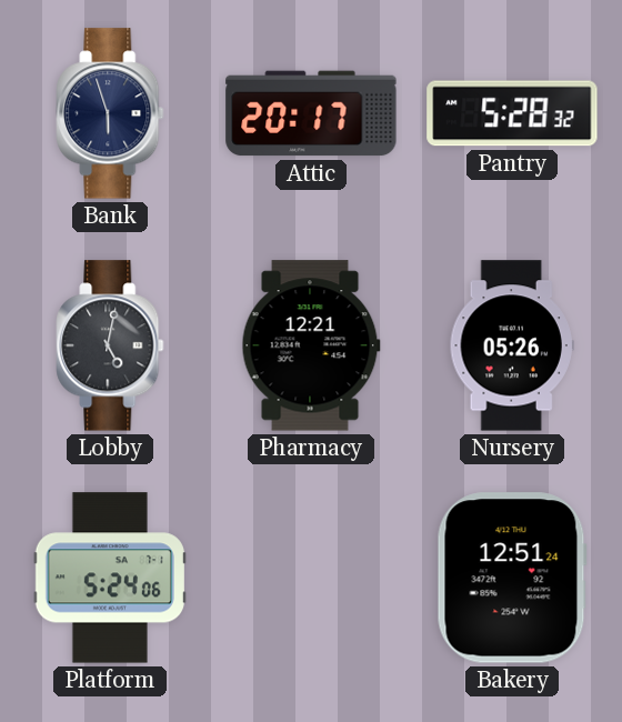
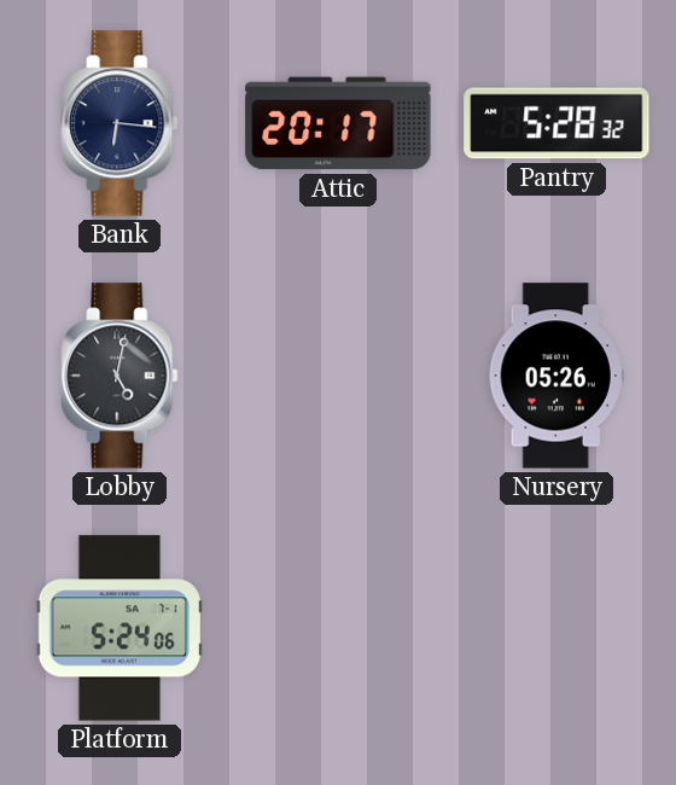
Bank: 5:57 -> 6:16
Pharmacy: 12:21 -> none
Bakery: 12:51 -> none
